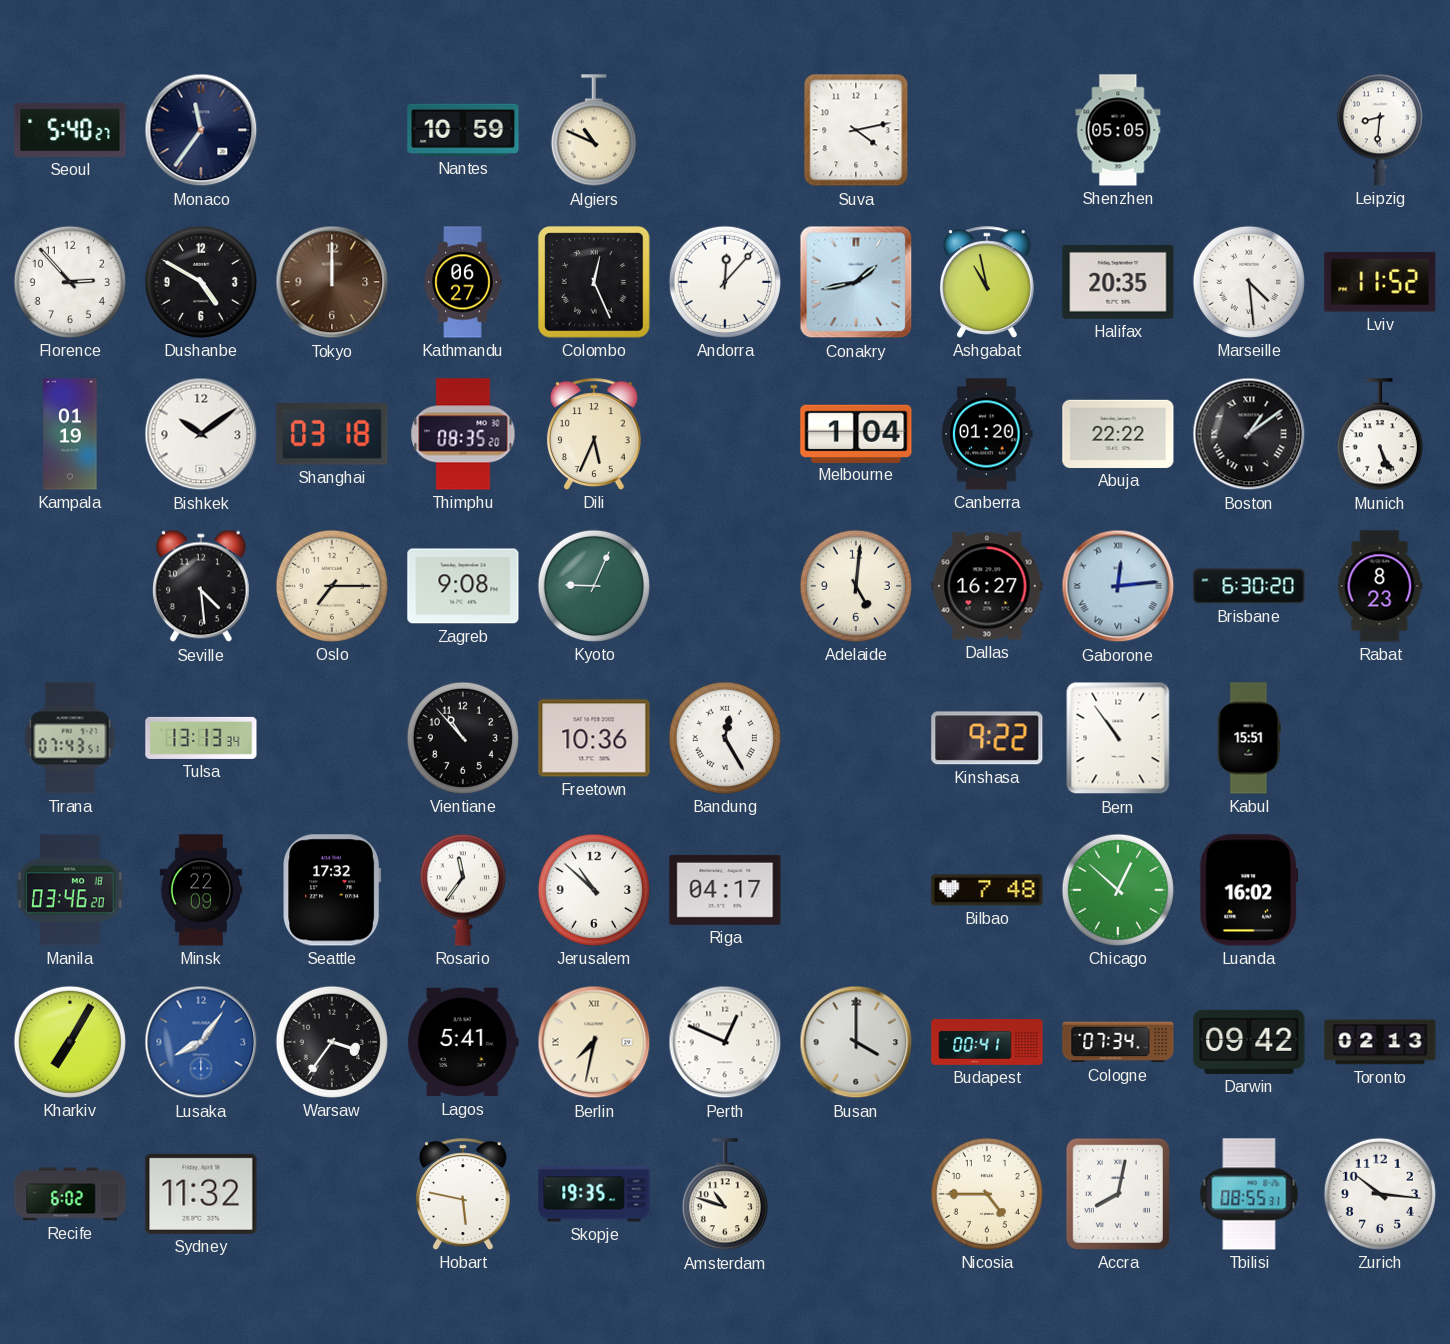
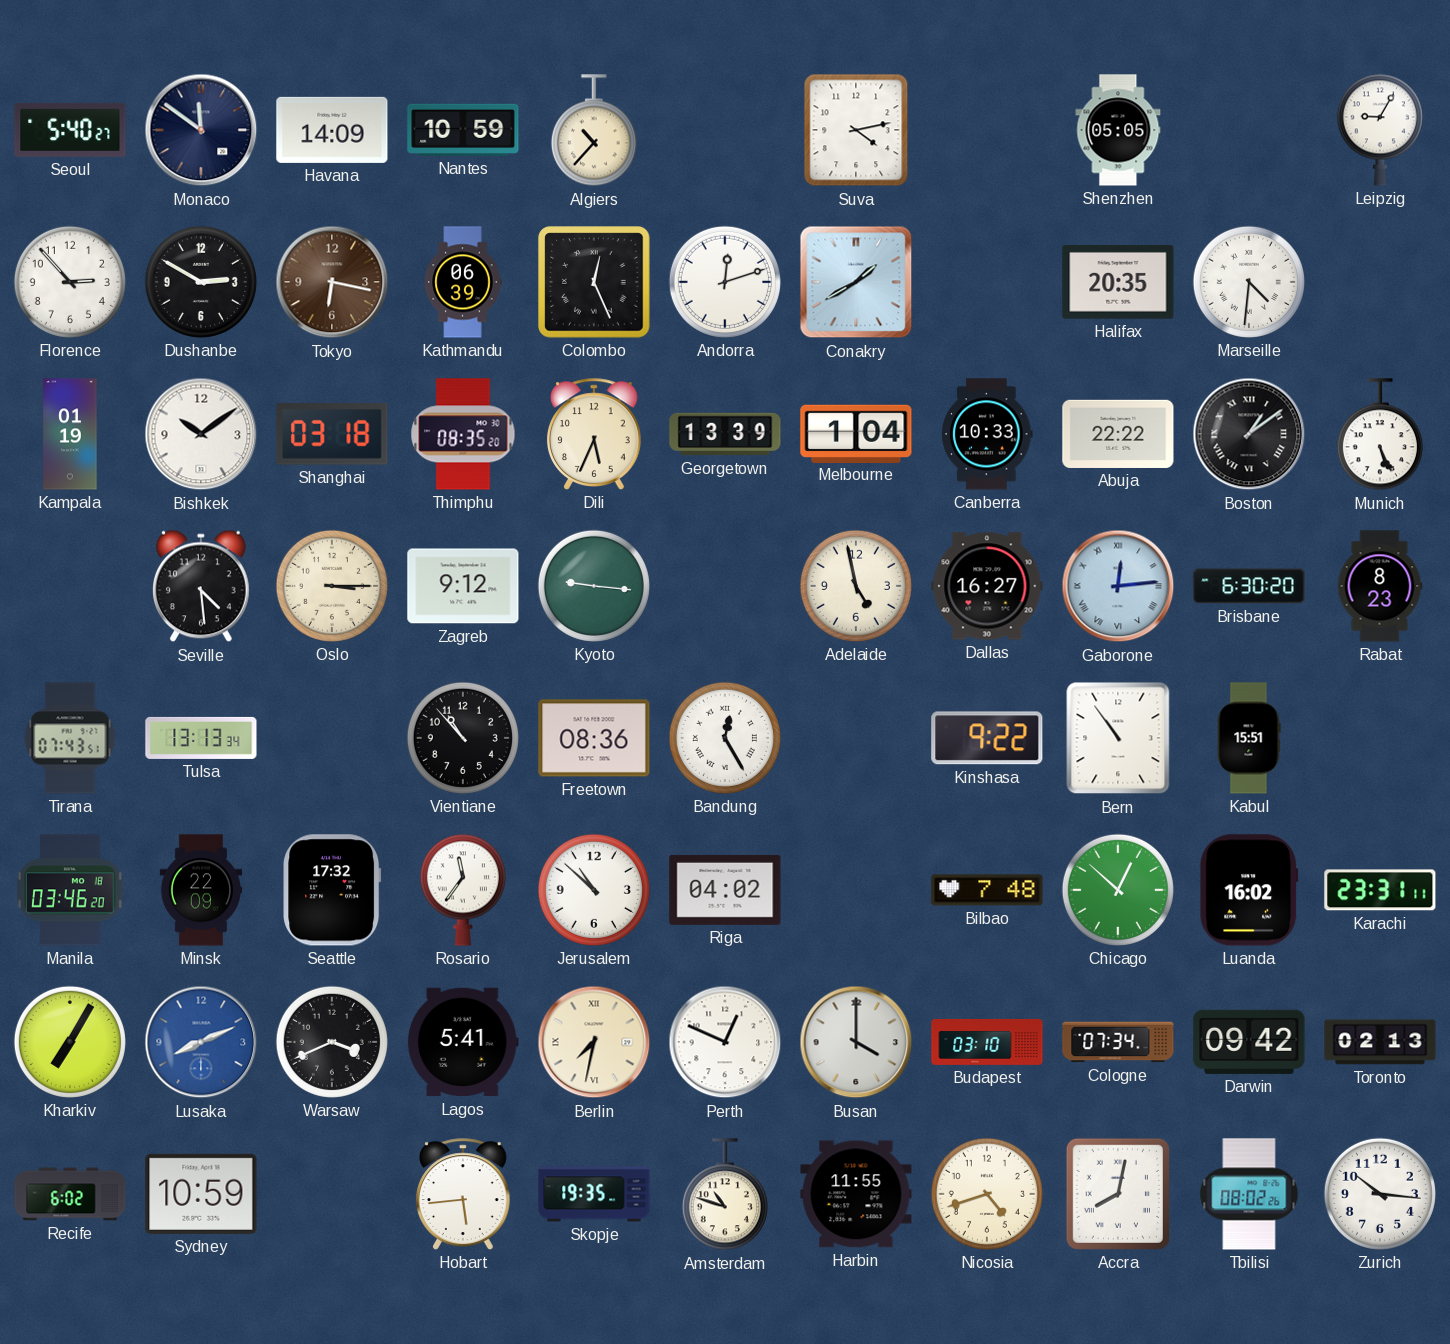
Monaco: 11:36 -> 11:51
Havana: none -> 14:09
Algiers: 10:49 -> 10:37
Leipzig: 8:31 -> 9:05
Dushanbe: 4:50 -> 2:50
Tokyo: 12:00 -> 6:17
Kathmandu: 06:27 -> 06:39
Andorra: 12:07 -> 12:12
Conakry: 1:43 -> 1:40
Ashgabat: 10:58 -> none
Marseille: 4:29 -> 4:31
Lviv: 11:52 -> none
Georgetown: none -> 13:39
Canberra: 01:20 -> 10:33
Oslo: 7:15 -> 3:15
Zagreb: 9:08 -> 9:12
Kyoto: 9:04 -> 9:16
Adelaide: 5:01 -> 4:58
Freetown: 10:36 -> 08:36
Riga: 04:17 -> 04:02
Karachi: none -> 23:31
Lusaka: 8:06 -> 8:11
Warsaw: 3:36 -> 3:41
Budapest: 00:41 -> 03:10
Sydney: 11:32 -> 10:59
Hobart: 5:47 -> 5:44
Harbin: none -> 11:55
Nicosia: 4:45 -> 4:42
Tbilisi: 08:55 -> 08:02
